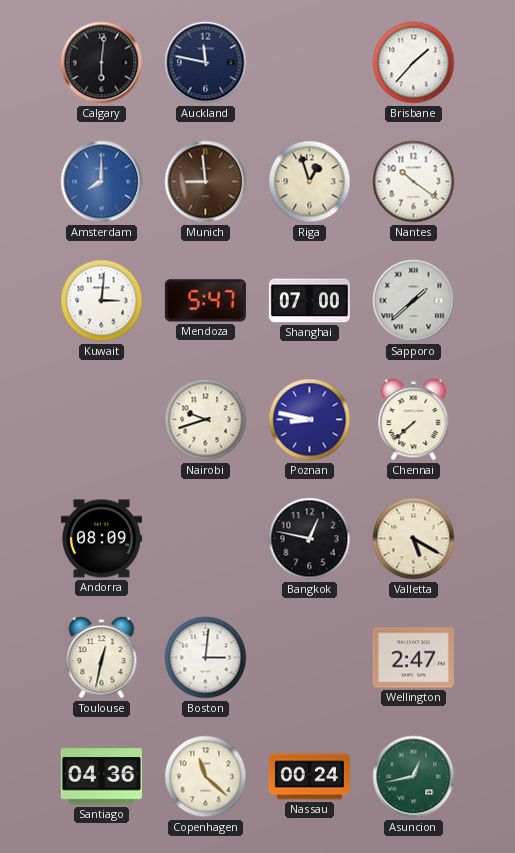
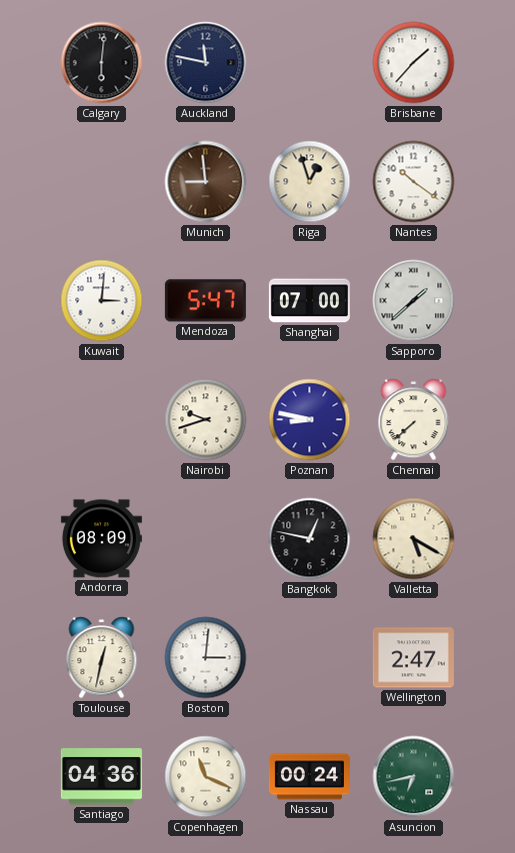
Amsterdam: 8:00 -> none
Copenhagen: 11:22 -> 11:19
Asuncion: 12:43 -> 6:43
